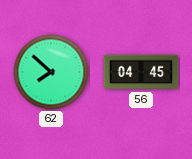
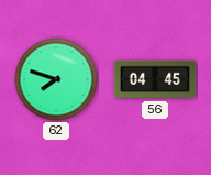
62: 7:52 -> 7:48
